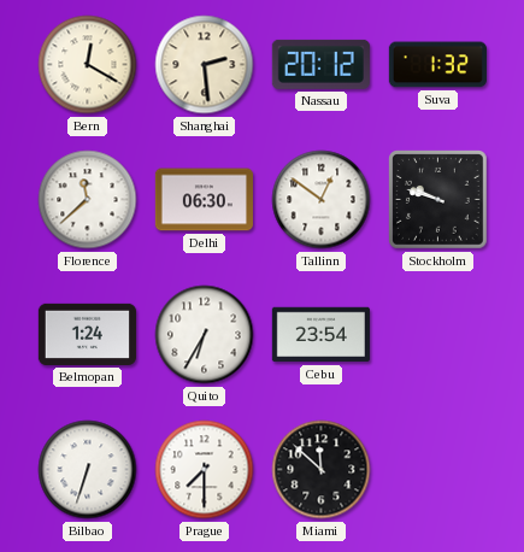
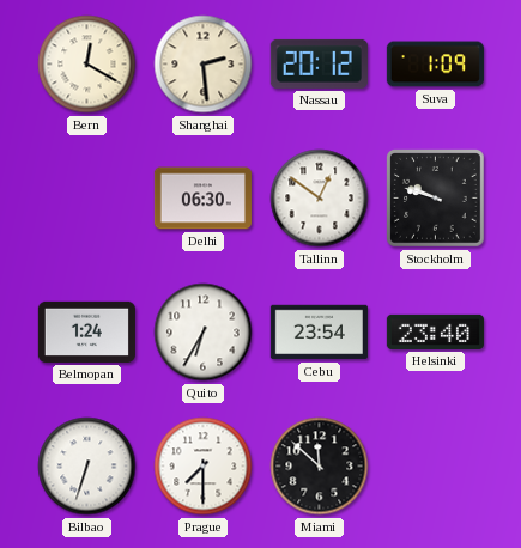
Suva: 1:32 -> 1:09
Florence: 11:38 -> none
Helsinki: none -> 23:40
